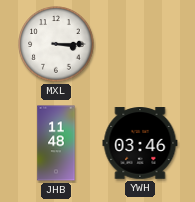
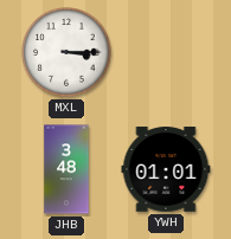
JHB: 11:48 -> 3:48
YWH: 03:46 -> 01:01
